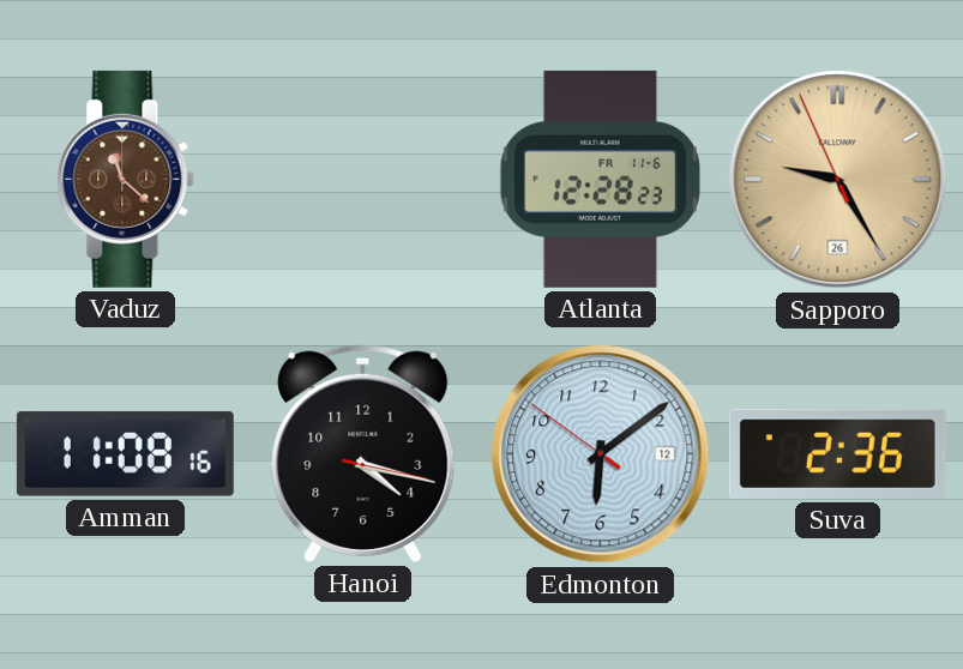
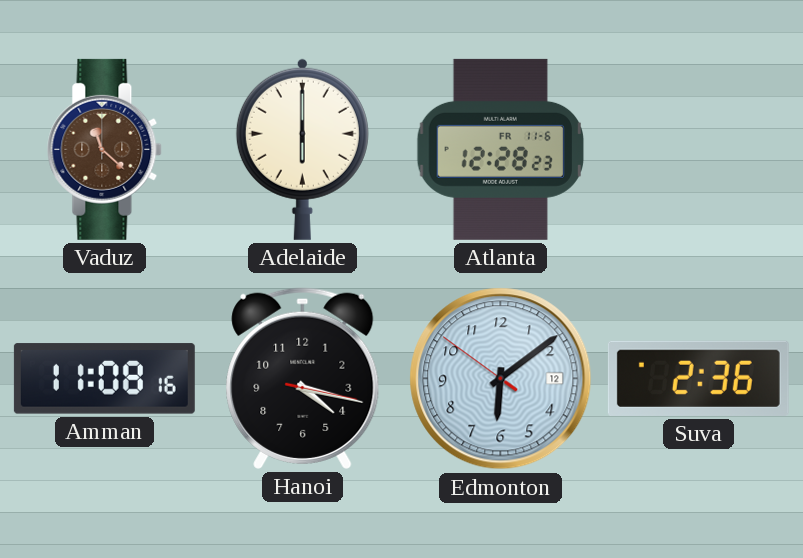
Adelaide: none -> 6:00
Sapporo: 9:24 -> none
